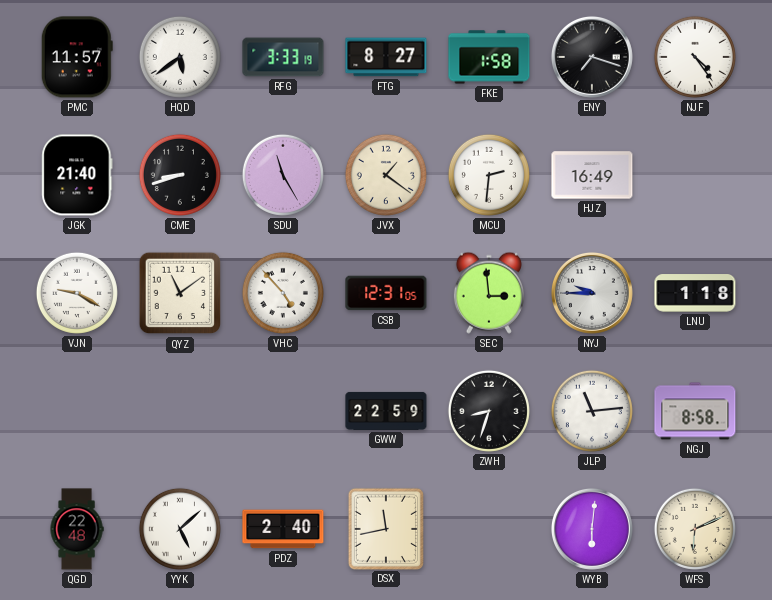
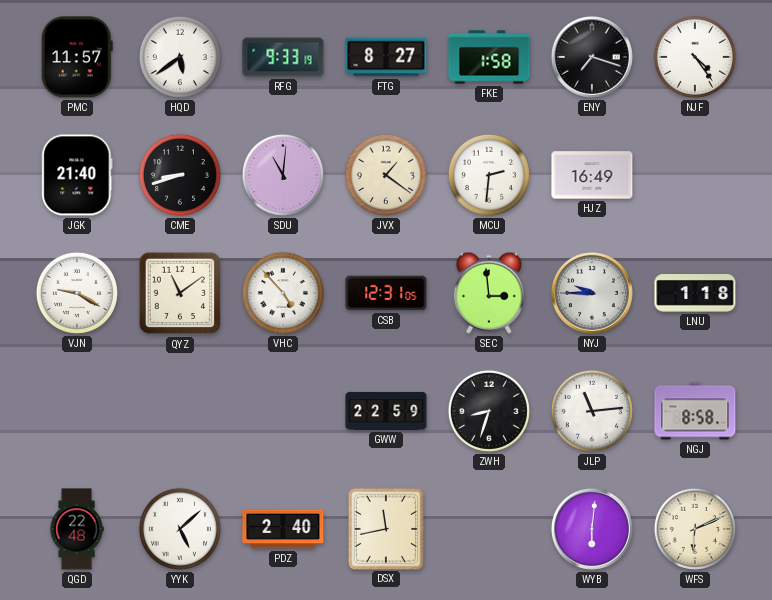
RFG: 3:33 -> 9:33
SDU: 11:25 -> 11:01
